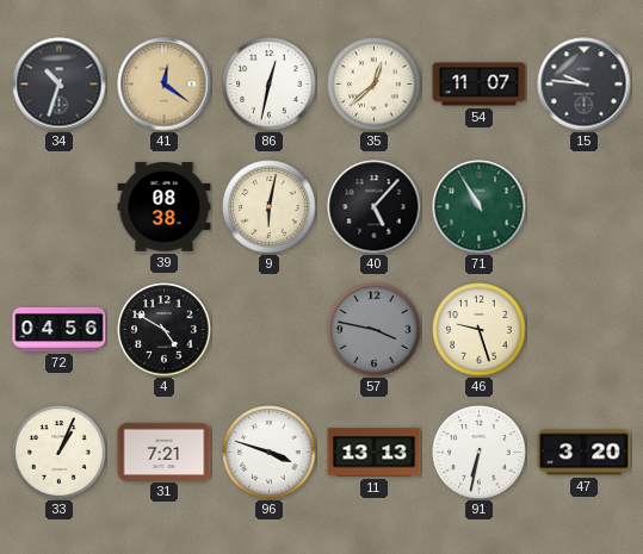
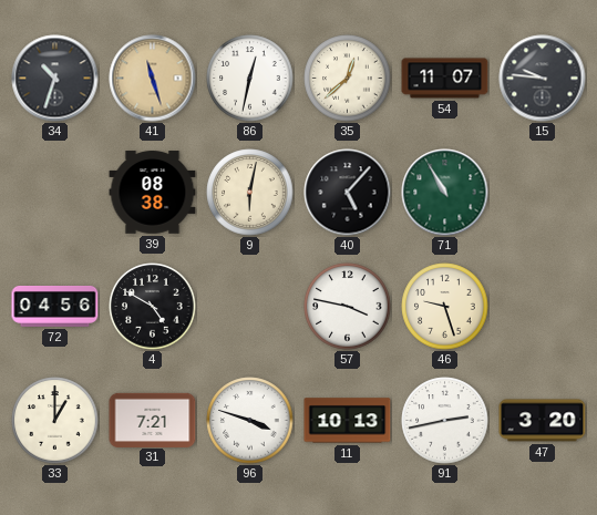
41: 12:21 -> 11:27
57 dial: grey -> white
33: 1:04 -> 1:00
11: 13:13 -> 10:13
91: 6:32 -> 2:43
